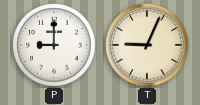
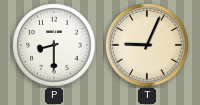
P: 9:00 -> 8:30
